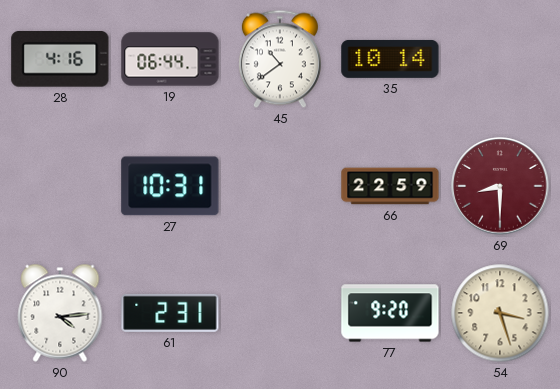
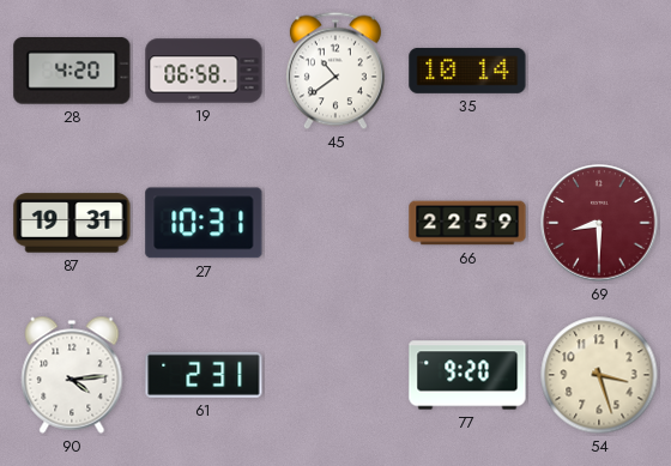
28: 4:16 -> 4:20
19: 06:44 -> 06:58
87: none -> 19:31
